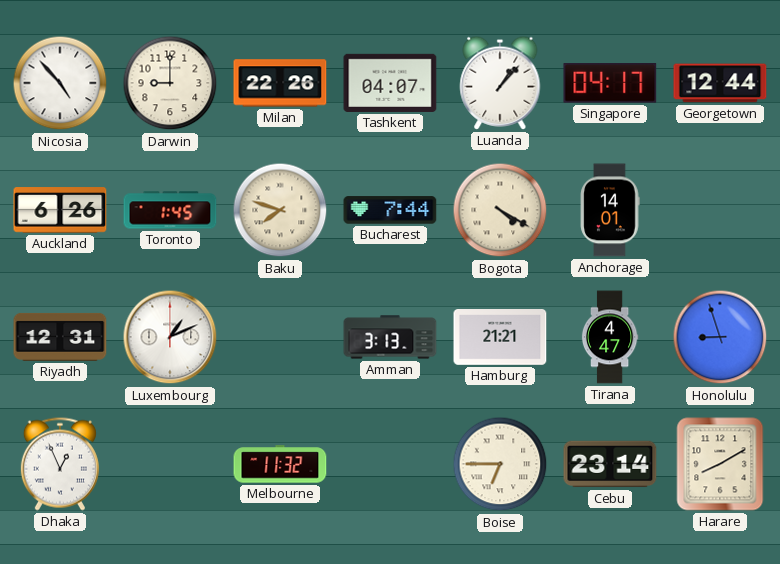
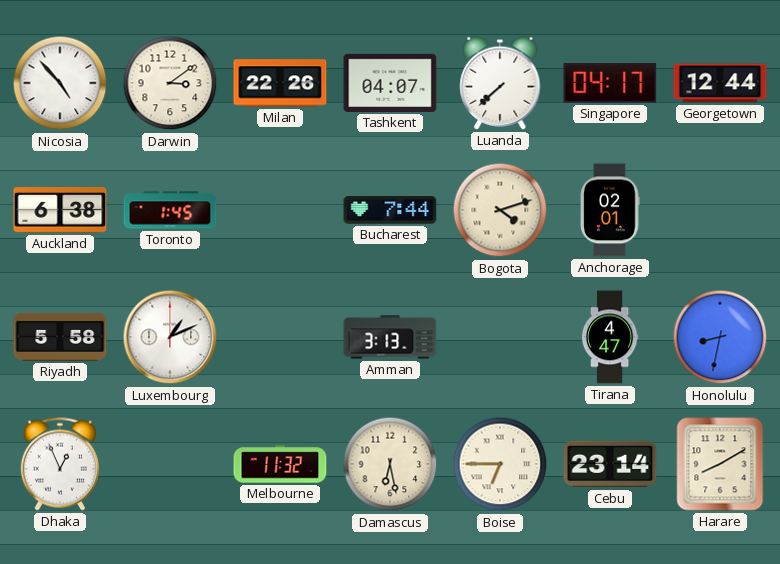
Darwin: 9:00 -> 3:09
Luanda: 1:07 -> 7:38
Auckland: 6:26 -> 6:38
Baku: 7:48 -> none
Bogota: 4:20 -> 4:12
Anchorage: 14:01 -> 02:01
Riyadh: 12:31 -> 5:58
Hamburg: 21:21 -> none
Honolulu: 8:57 -> 8:32
Damascus: none -> 6:28
